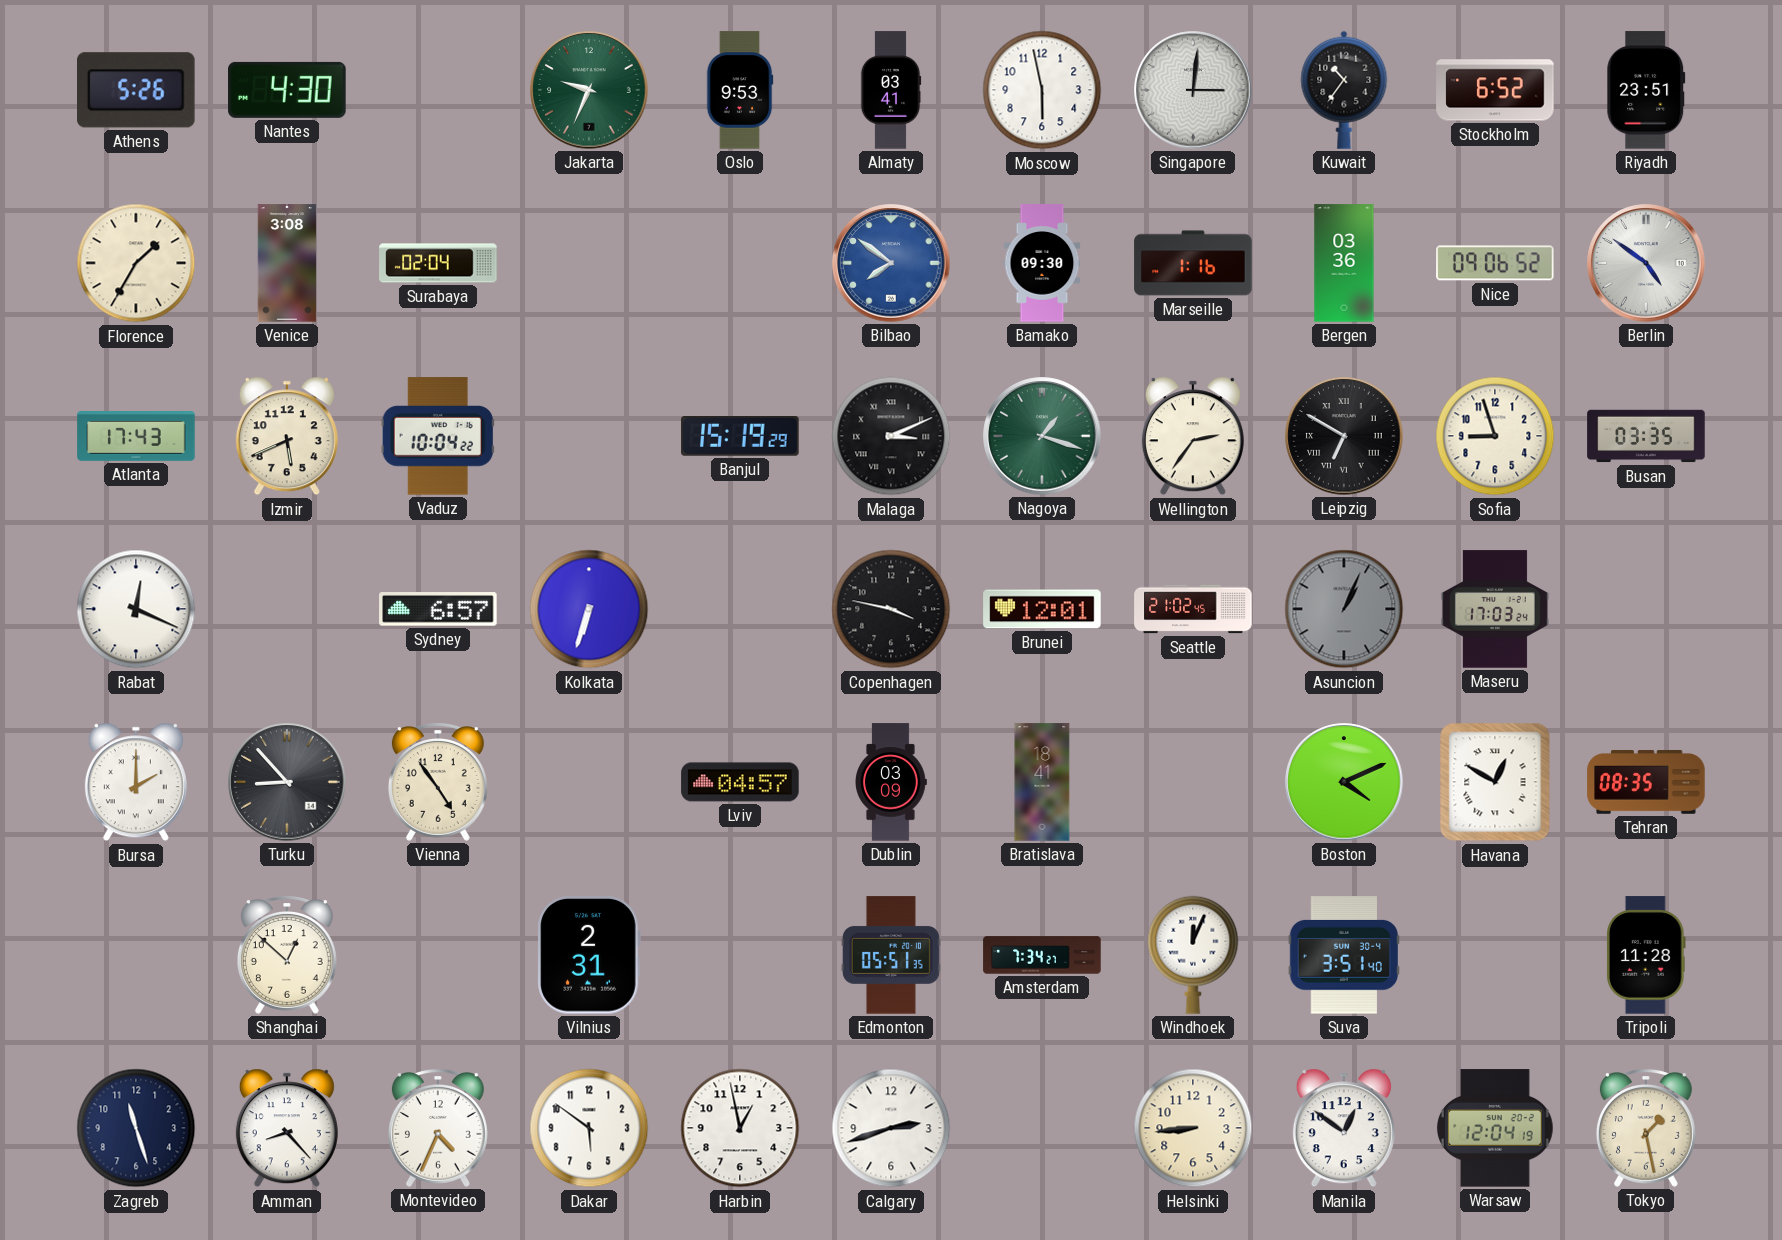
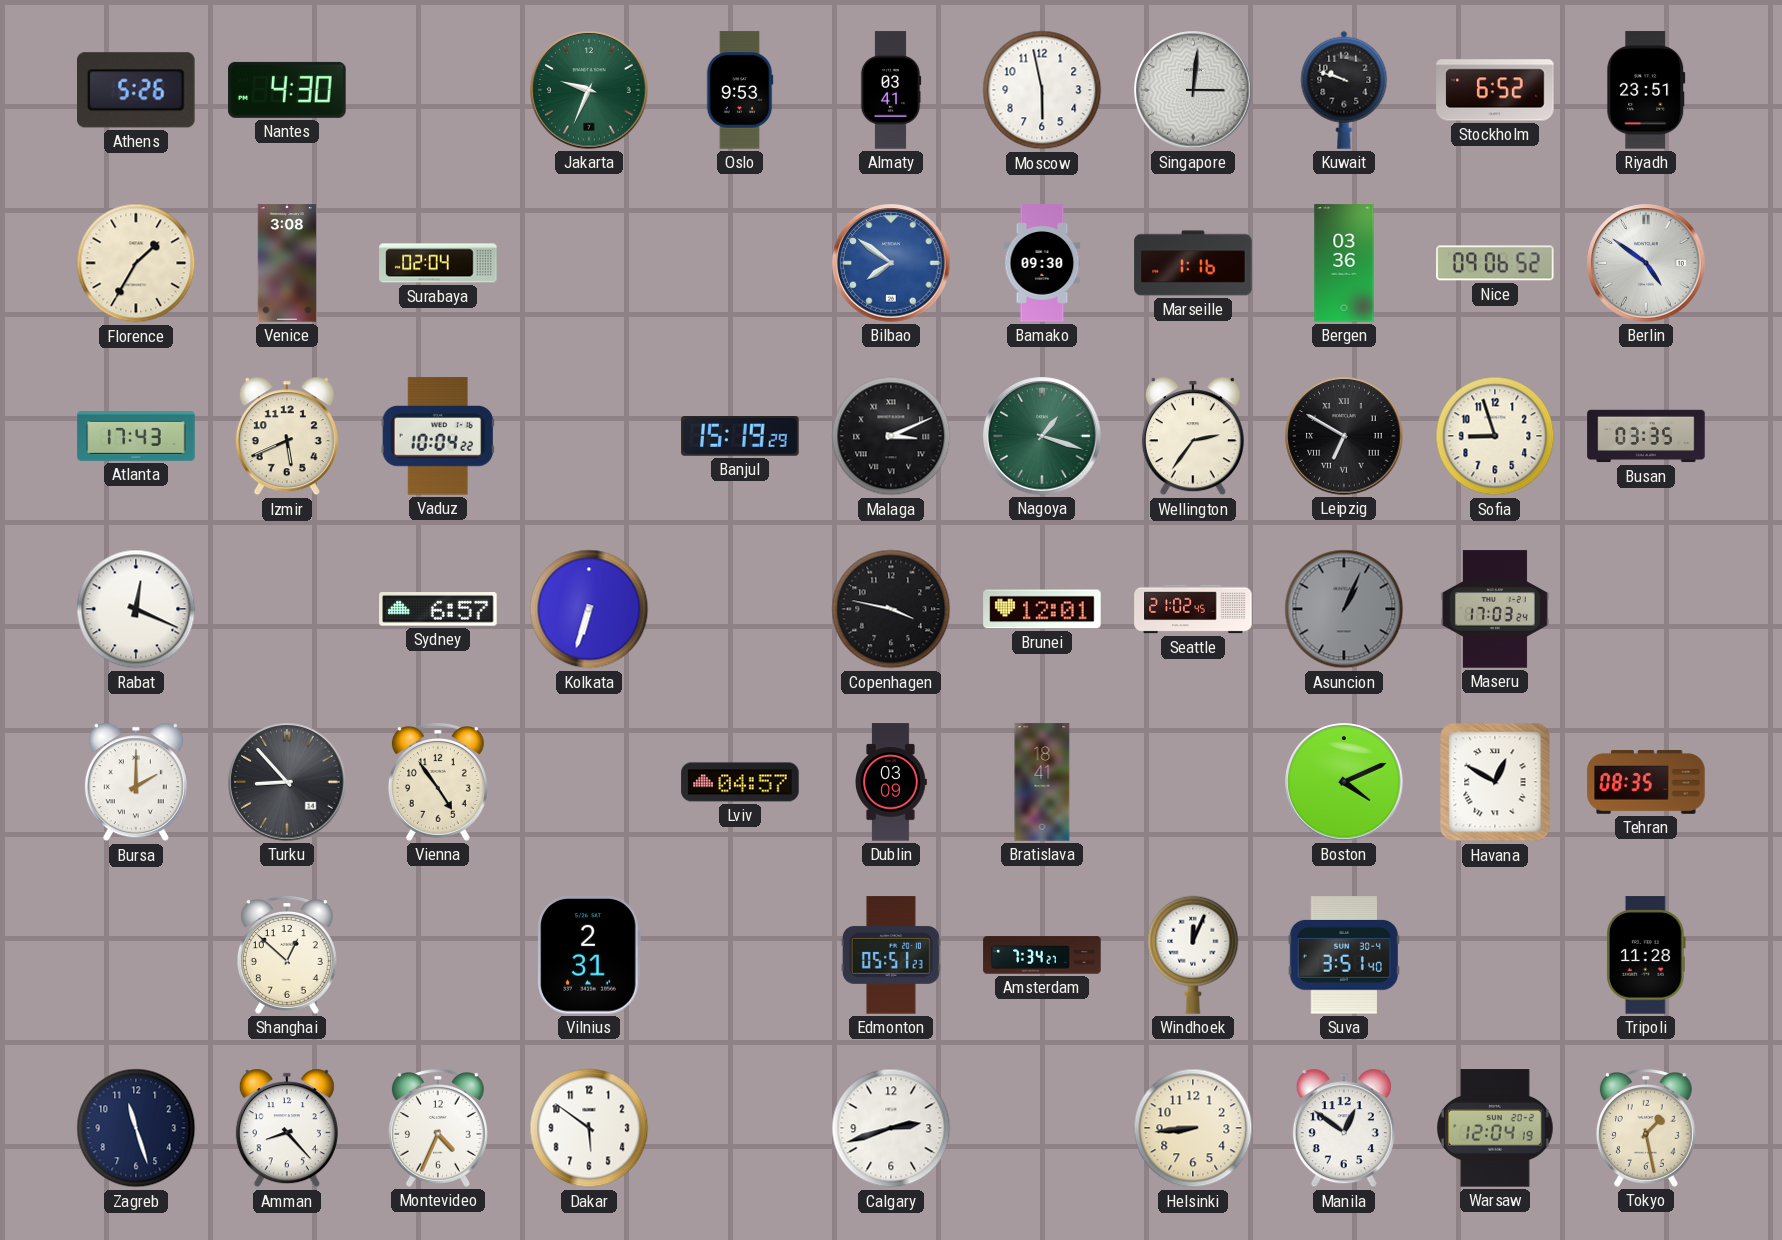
Kuwait: 10:36 -> 9:48
Edmonton: 05:51:35 -> 05:51:23
Harbin: 12:58 -> none
